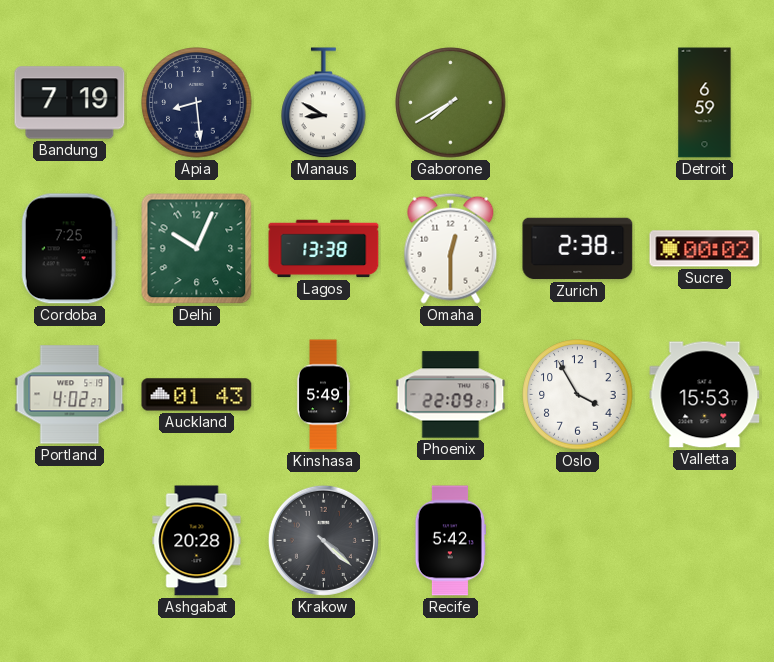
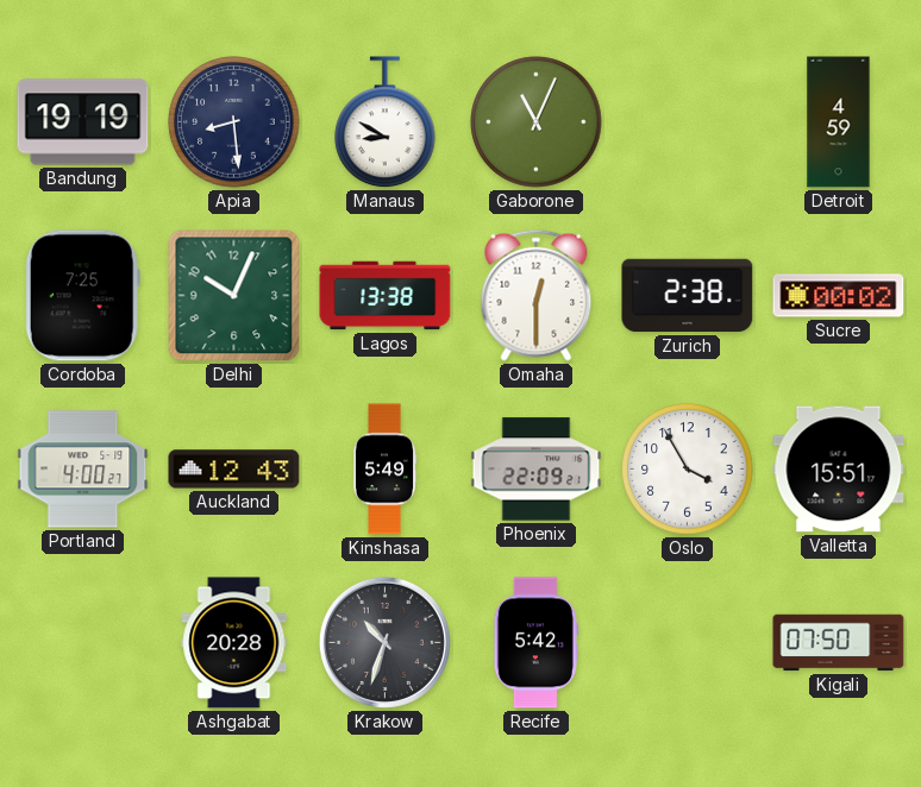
Bandung: 7:19 -> 19:19
Gaborone: 7:40 -> 11:04
Detroit: 6:59 -> 4:59
Portland: 4:02 -> 4:00
Auckland: 01:43 -> 12:43
Valletta: 15:53 -> 15:51
Krakow: 4:22 -> 10:33
Kigali: none -> 07:50
